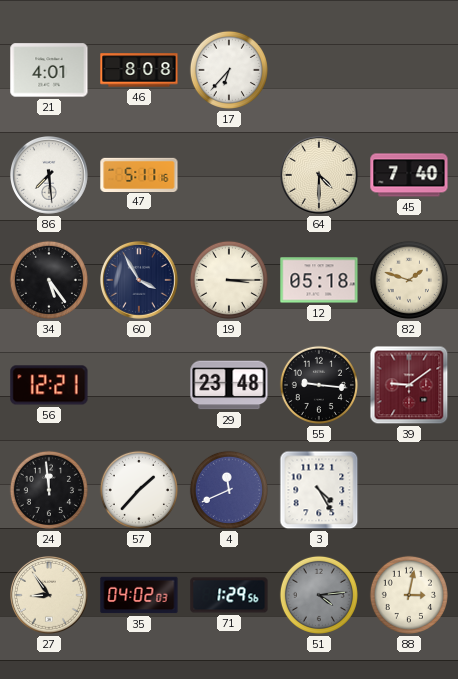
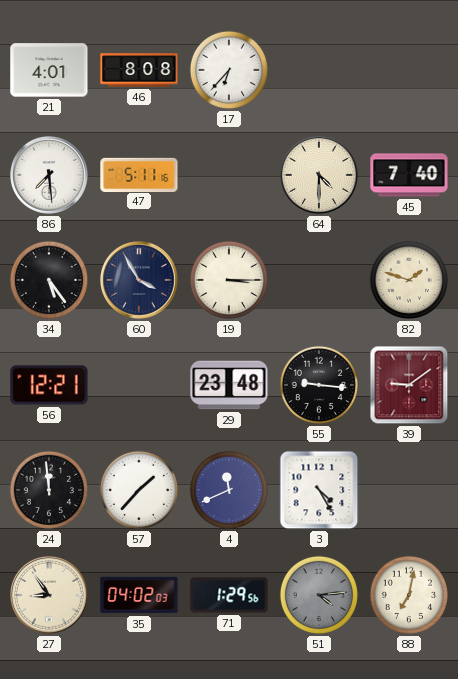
12: 05:18 -> none
88: 3:02 -> 7:02
